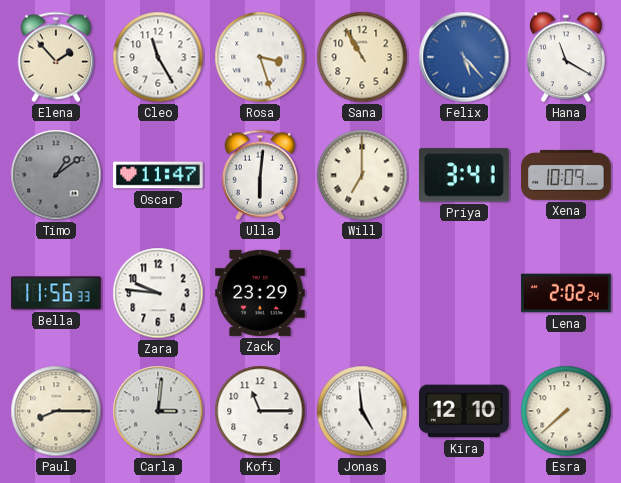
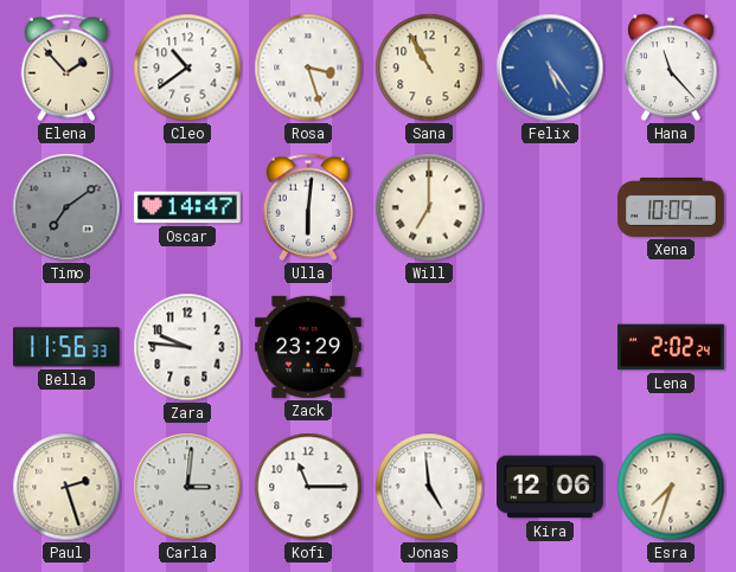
Cleo: 11:25 -> 10:39
Felix: 5:23 -> 5:24
Hana: 11:20 -> 11:23
Timo: 1:09 -> 7:09
Oscar: 11:47 -> 14:47
Priya: 3:41 -> none
Paul: 8:15 -> 2:27
Kira: 12:10 -> 12:06
Esra: 7:38 -> 7:33
